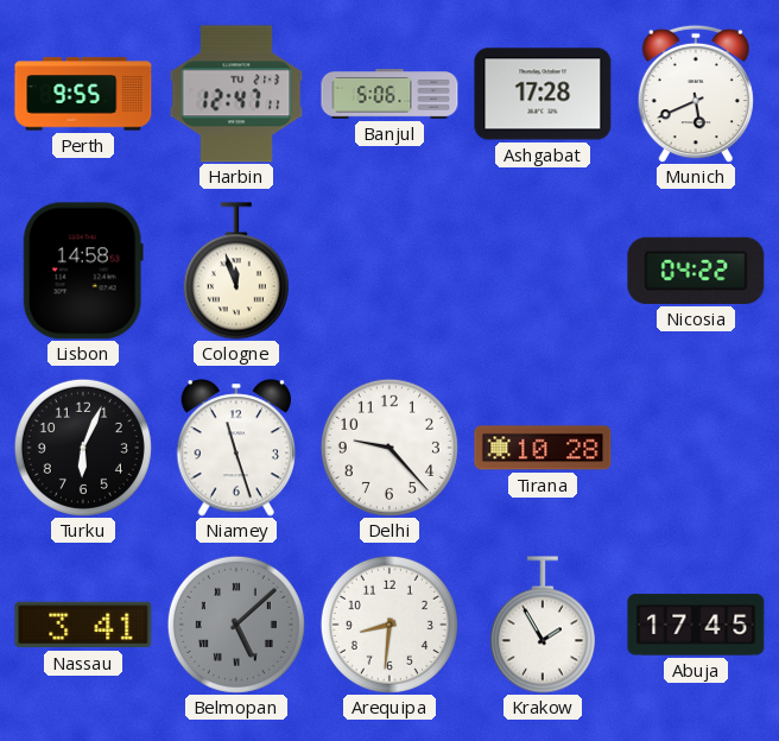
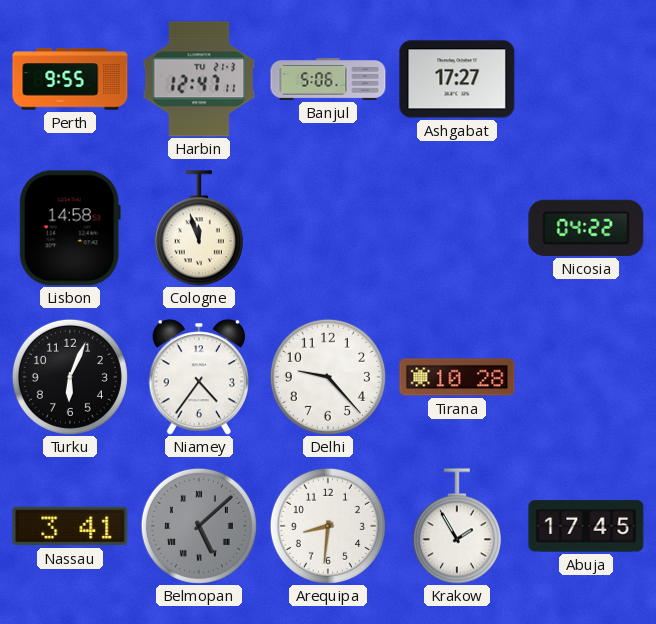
Ashgabat: 17:28 -> 17:27
Munich: 5:41 -> none
Niamey: 11:27 -> 4:36
